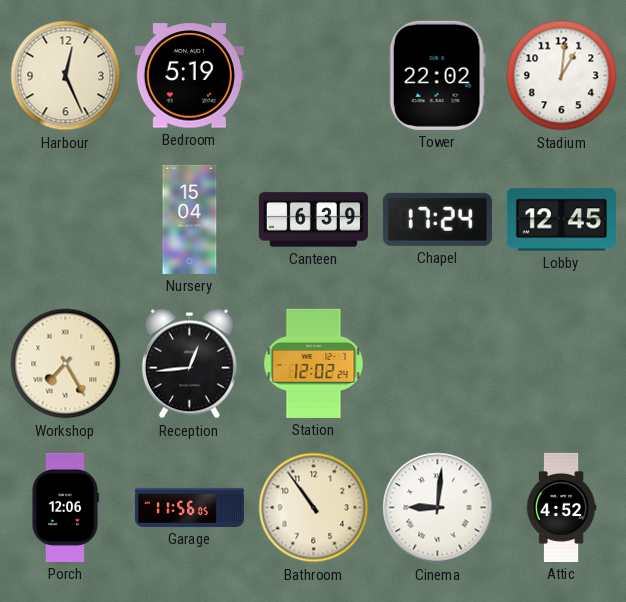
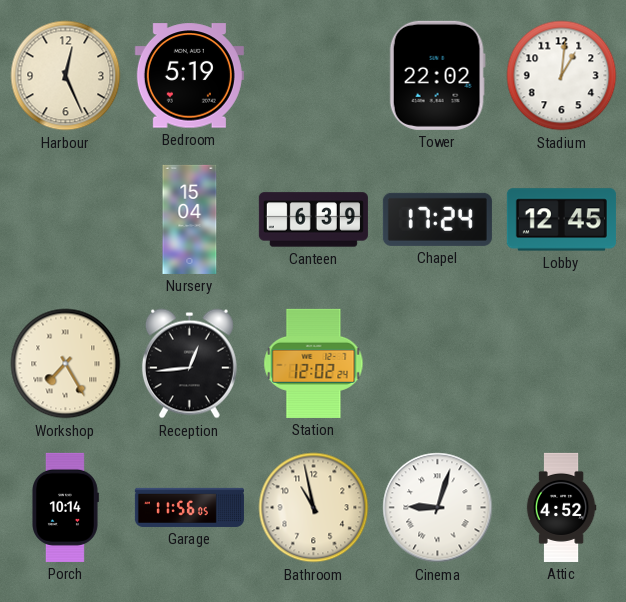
Porch: 12:06 -> 10:14
Bathroom: 10:54 -> 10:58
Cinema: 9:01 -> 9:03
